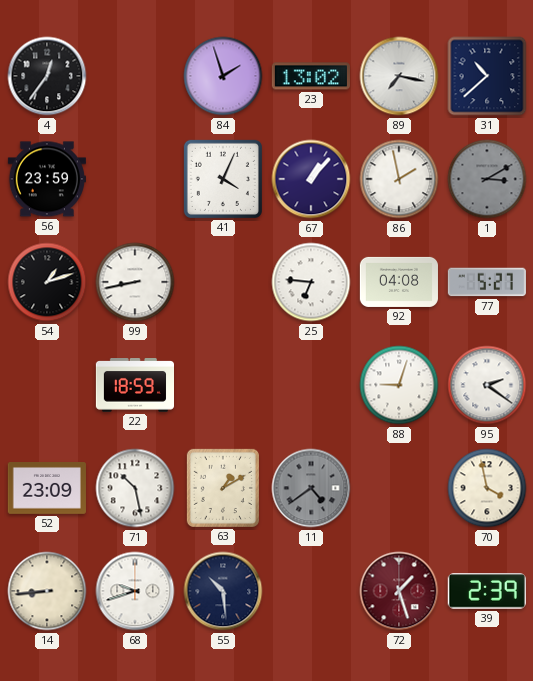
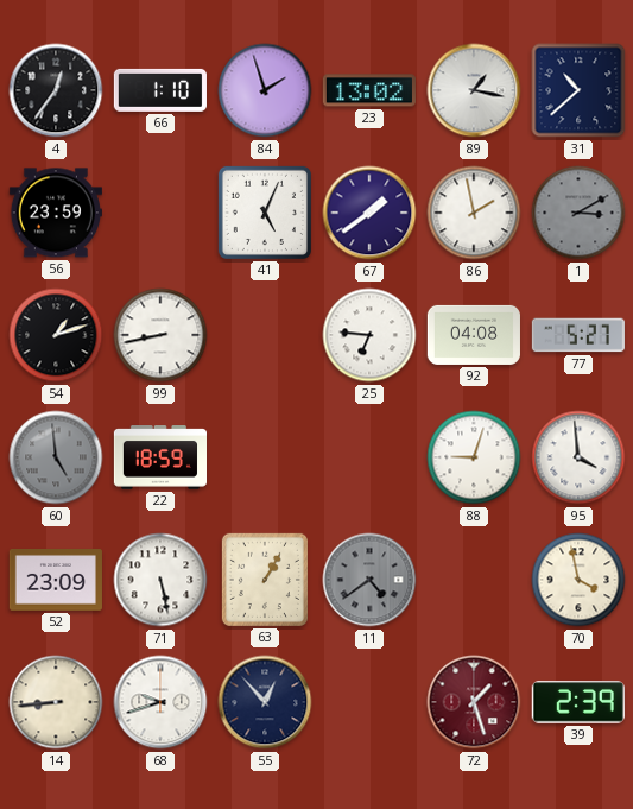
66: none -> 1:10
89: 7:17 -> 1:17
41: 4:04 -> 5:04
67: 1:07 -> 1:39
60: none -> 4:59
95: 2:21 -> 3:59
71: 10:28 -> 5:28
63: 1:10 -> 1:05
55: 10:29 -> 12:53
